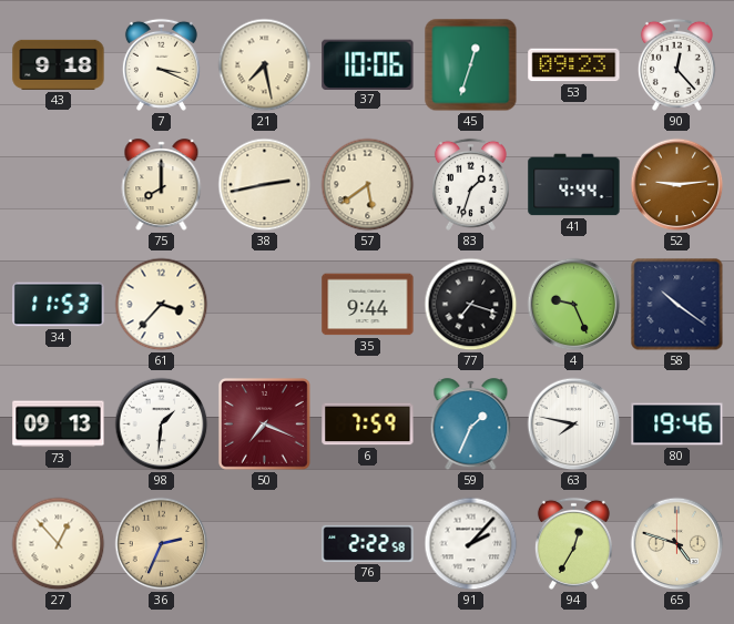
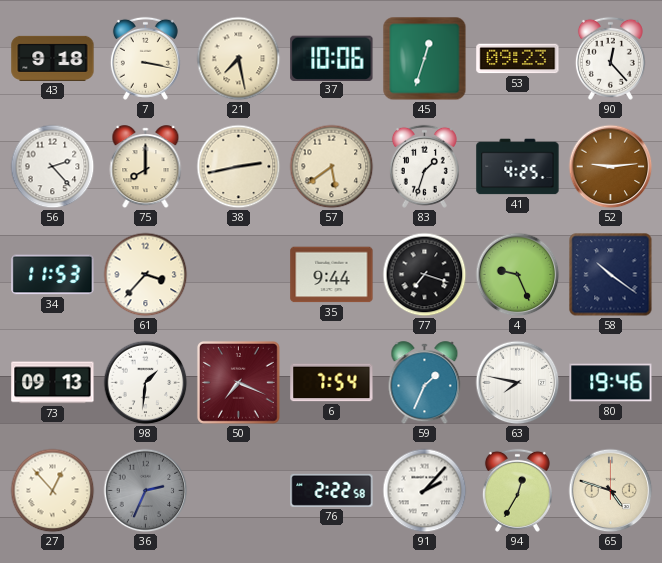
7: 3:19 -> 3:17
56: none -> 2:23
41: 4:44 -> 4:25
6: 7:59 -> 7:54
36 dial: champagne -> grey
